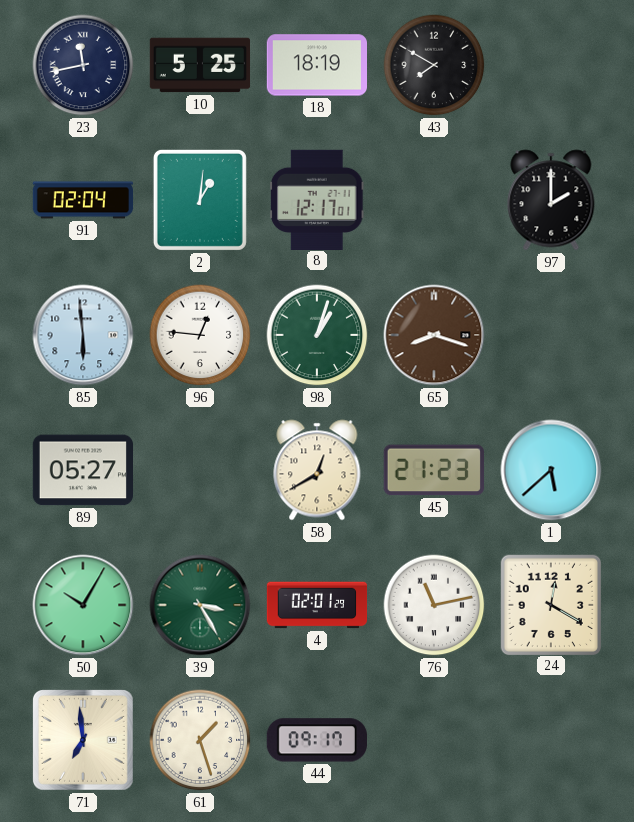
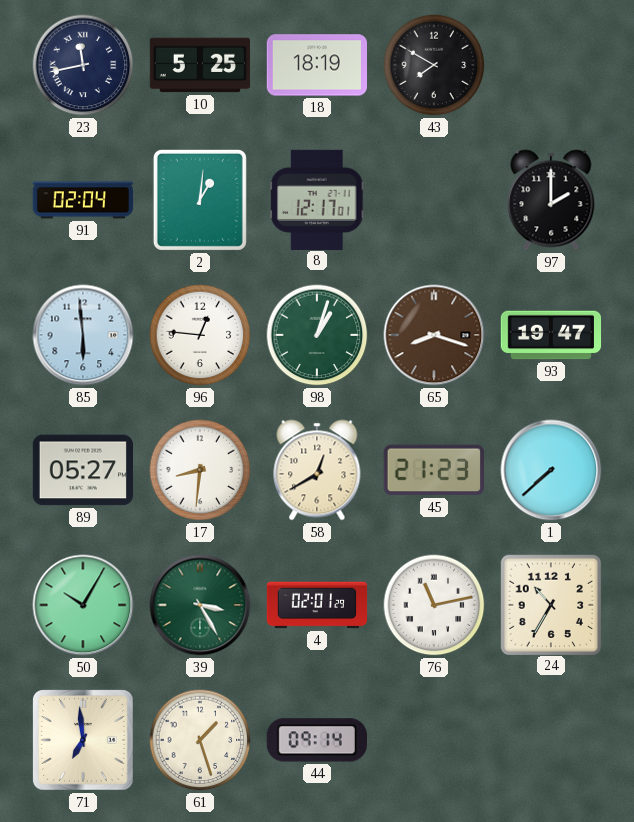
93: none -> 19:47
17: none -> 8:31
1: 5:38 -> 7:38
24: 12:20 -> 10:35
44: 09:17 -> 09:14
